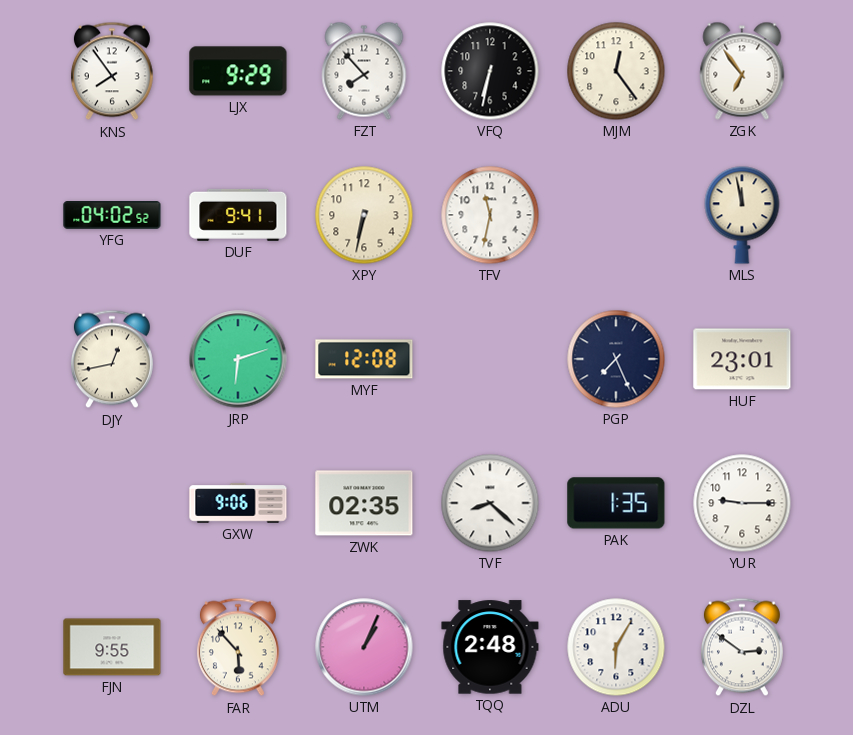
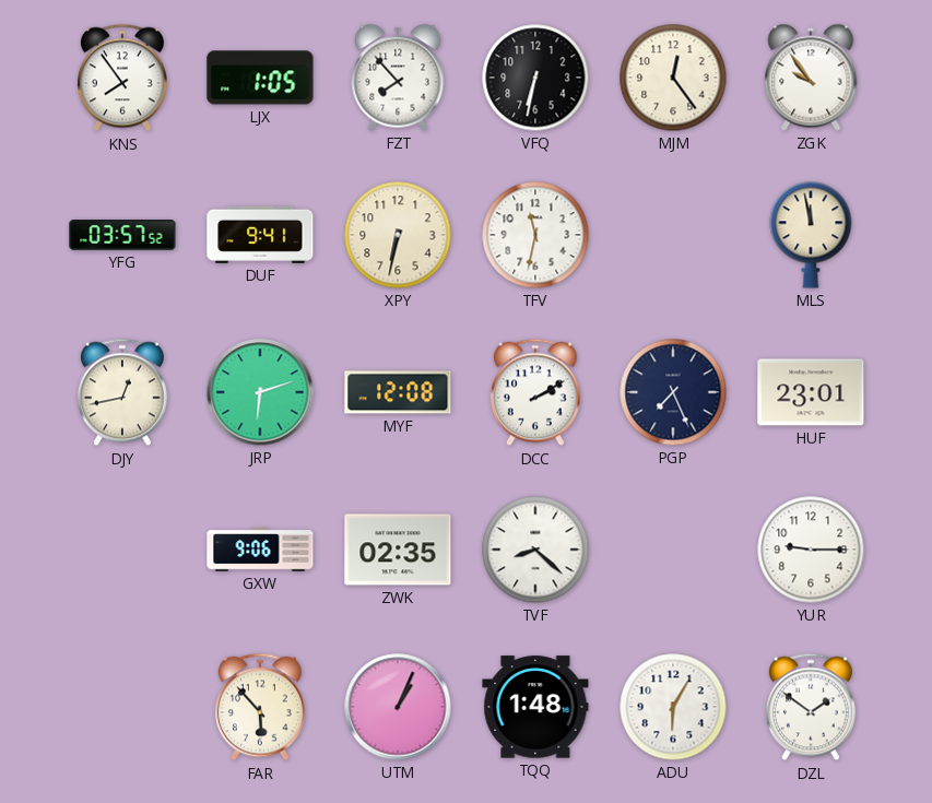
LJX: 9:29 -> 1:05
ZGK: 6:54 -> 9:54
YFG: 04:02 -> 03:57
DCC: none -> 2:10
PAK: 1:35 -> none
FJN: 9:55 -> none
TQQ: 2:48 -> 1:48
DZL: 2:51 -> 1:51
